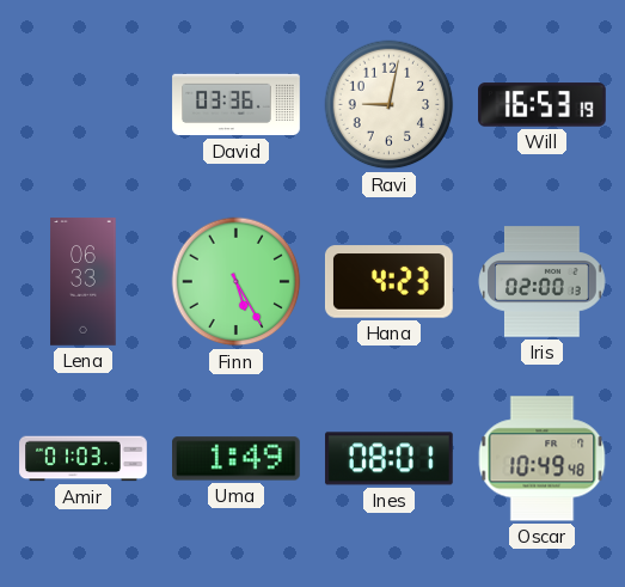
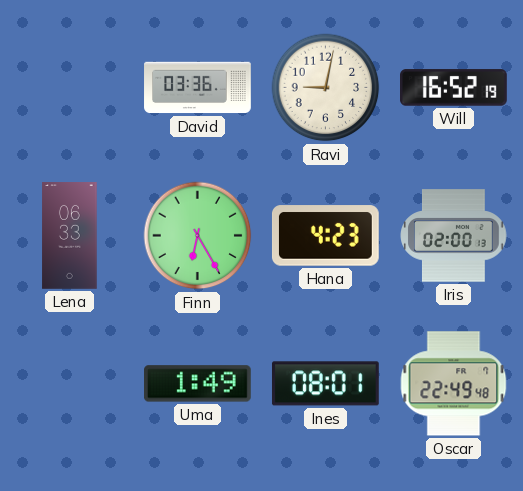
Will: 16:53 -> 16:52
Finn: 5:25 -> 6:25
Amir: 01:03 -> none
Oscar: 10:49 -> 22:49
